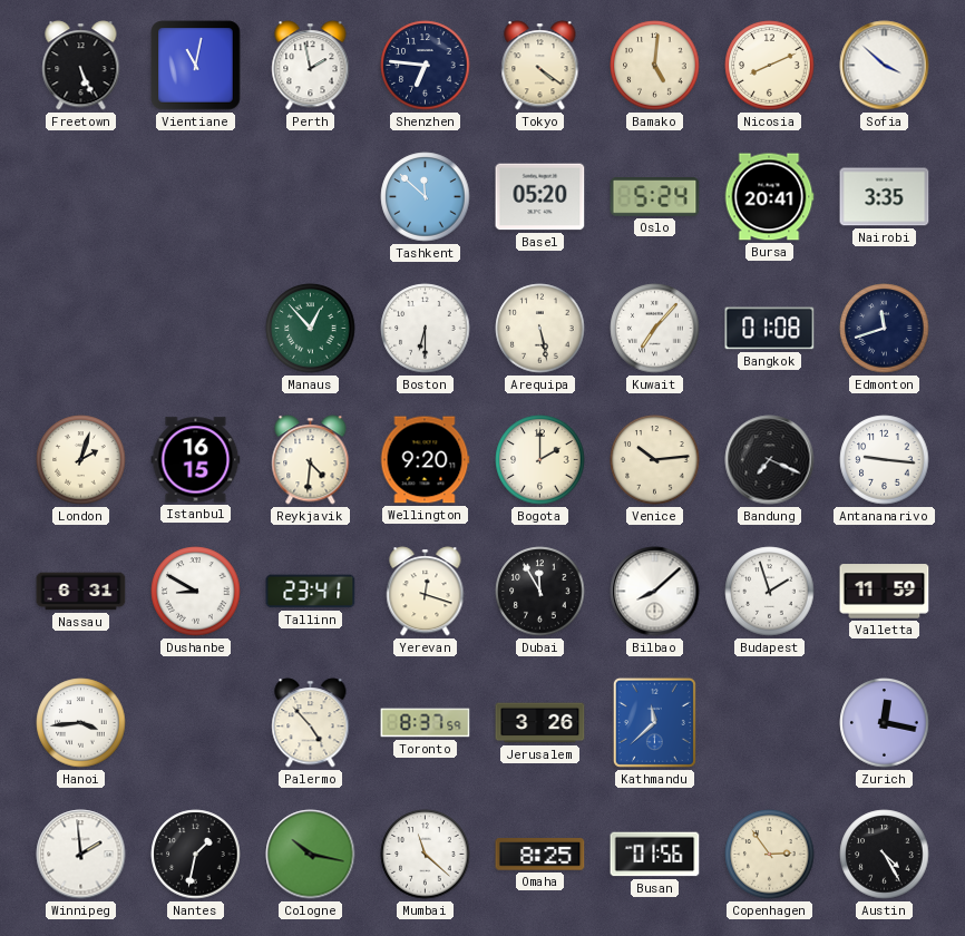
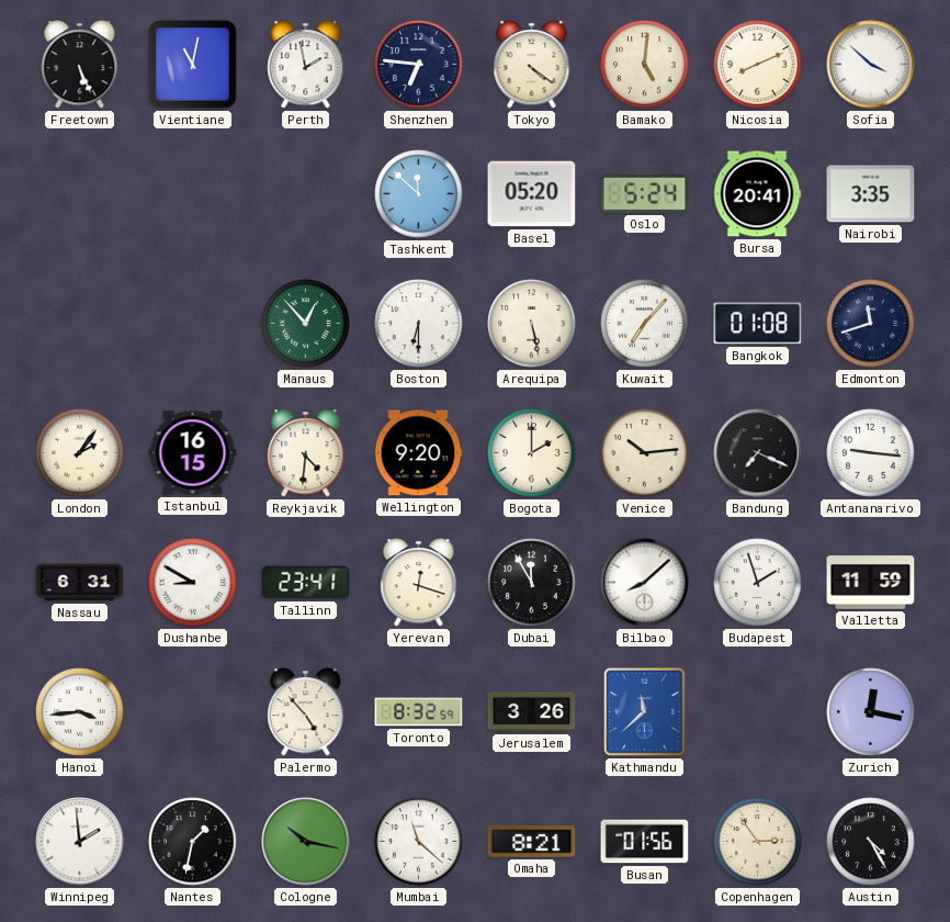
London: 2:03 -> 2:06
Toronto: 8:37 -> 8:32
Omaha: 8:25 -> 8:21
